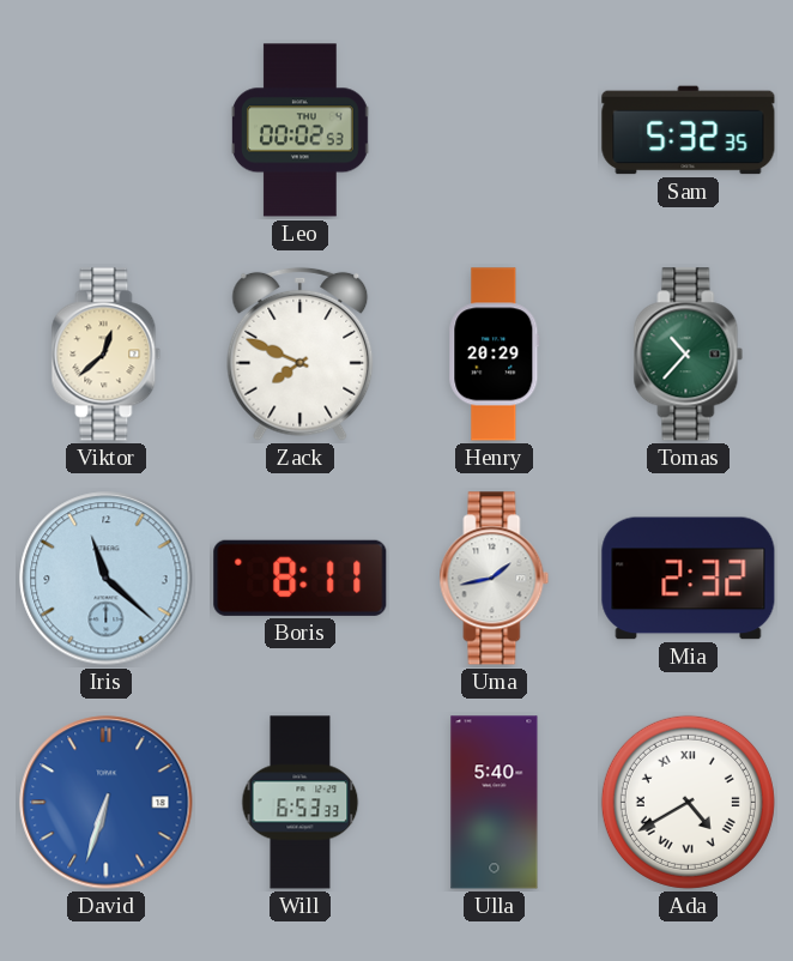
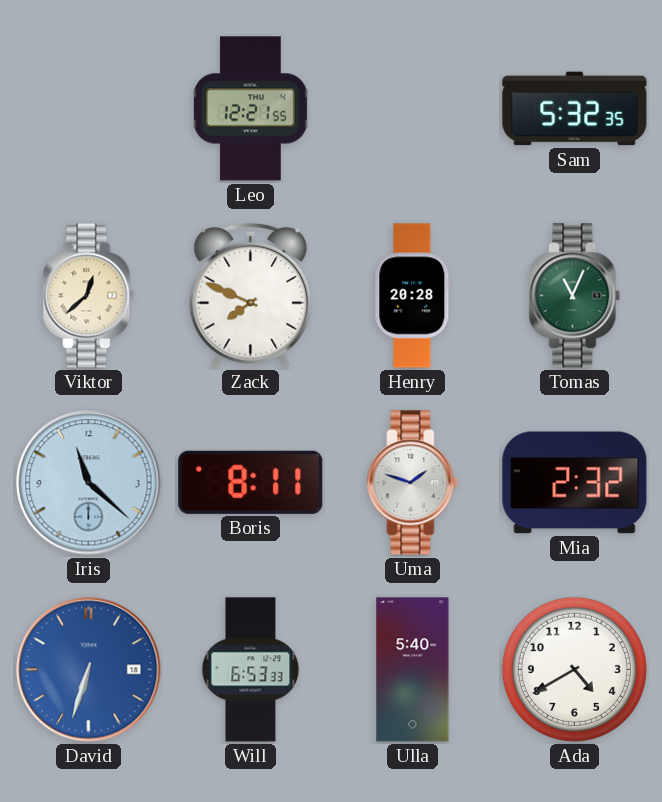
Leo: 00:02 -> 12:21
Henry: 20:29 -> 20:28
Tomas: 10:37 -> 11:04
Uma: 1:43 -> 1:48
Ada numerals: Roman -> Arabic
